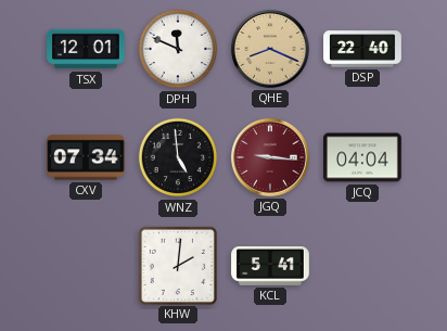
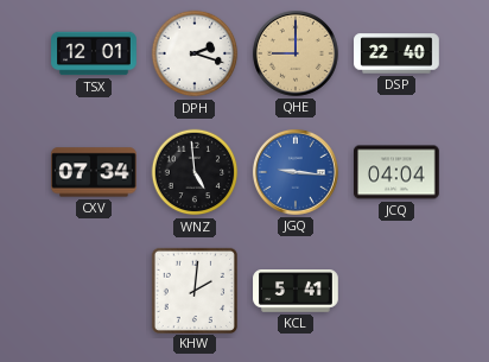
DPH: 11:49 -> 2:18
QHE: 8:19 -> 9:00
JGQ dial: burgundy -> blue
